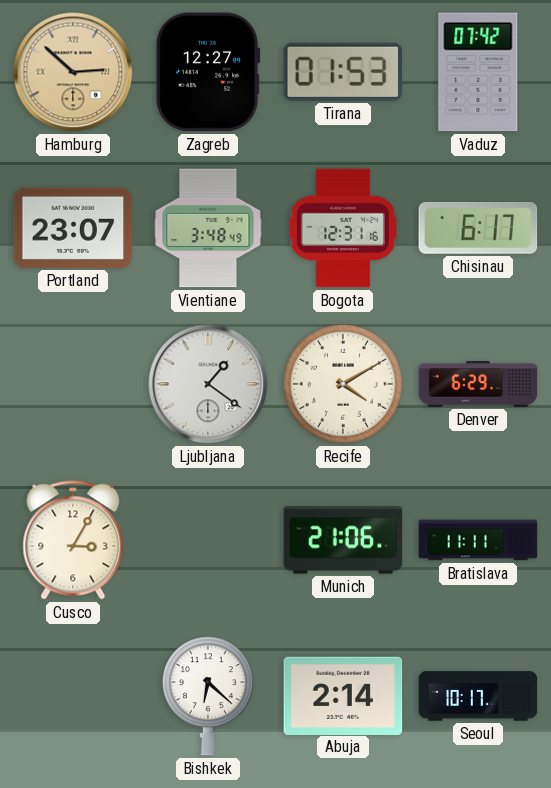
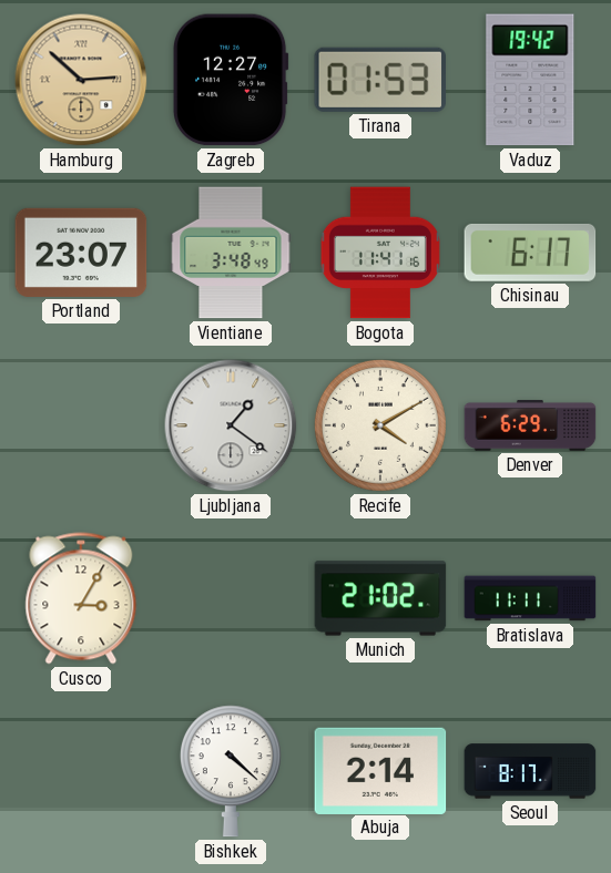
Vaduz: 07:42 -> 19:42
Bogota: 12:31 -> 11:41
Munich: 21:06 -> 21:02
Bishkek: 6:22 -> 4:22
Seoul: 10:17 -> 8:17
